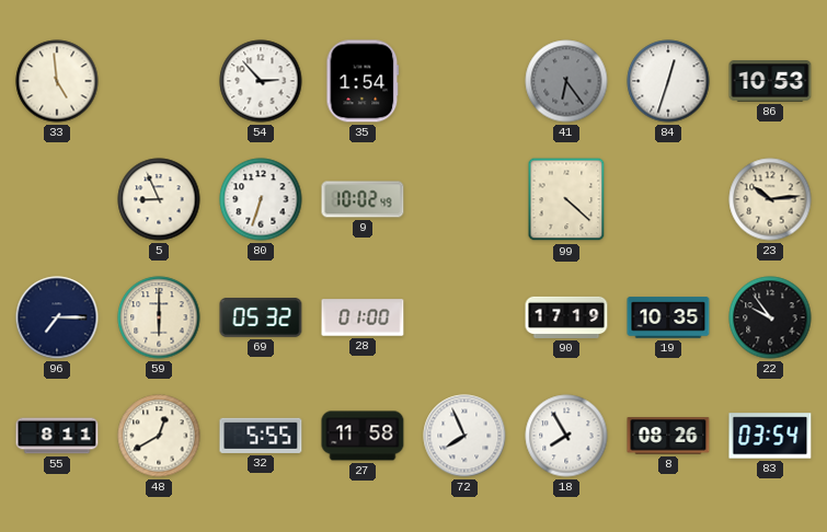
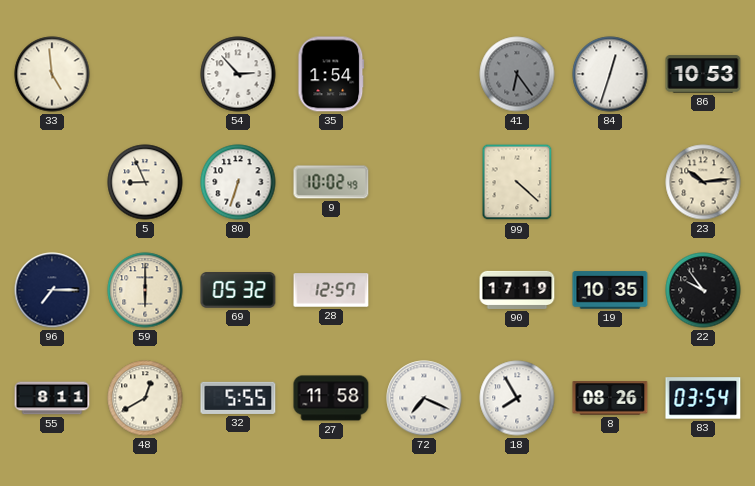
28: 01:00 -> 12:57
72: 7:56 -> 7:19
